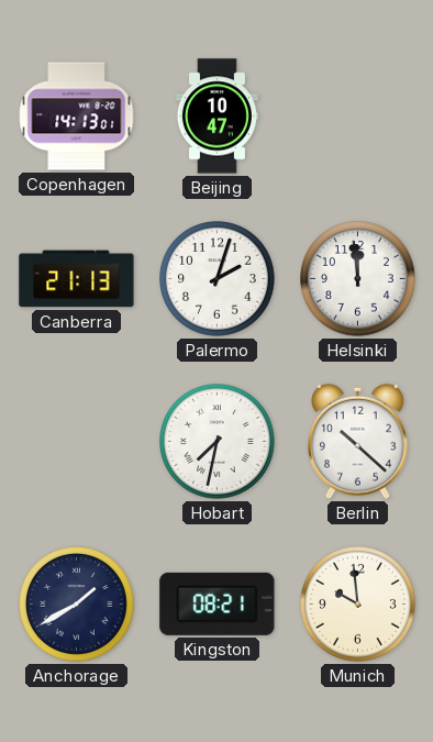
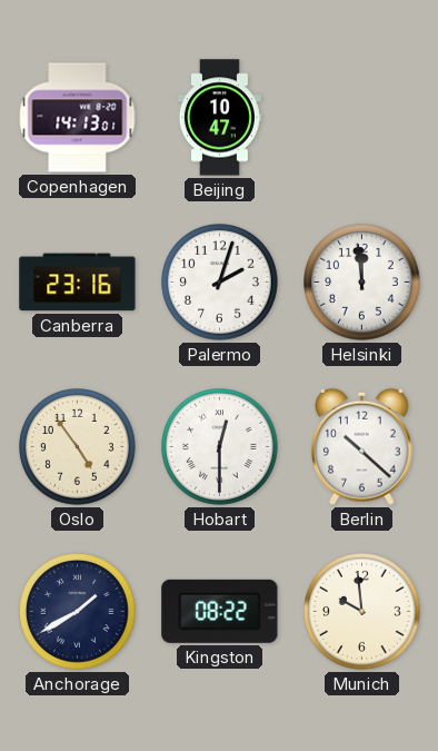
Canberra: 21:13 -> 23:16
Oslo: none -> 4:54
Hobart: 7:32 -> 12:30
Kingston: 08:21 -> 08:22
